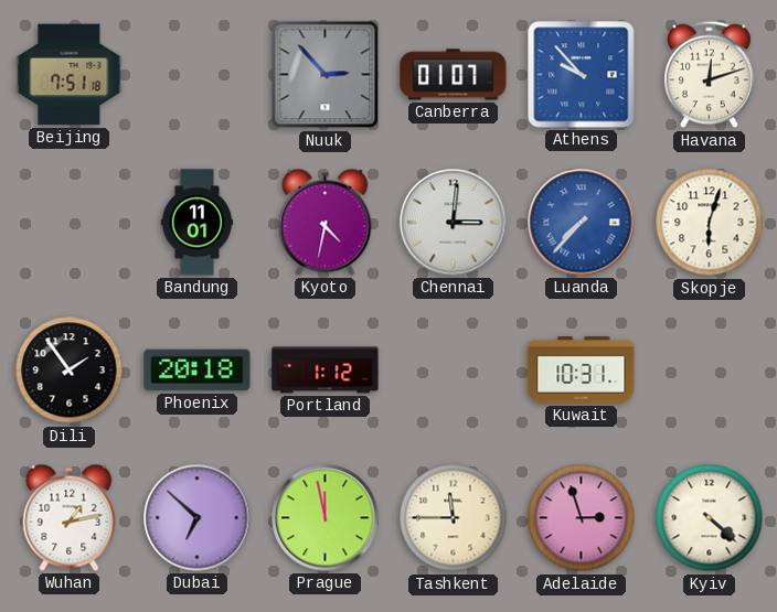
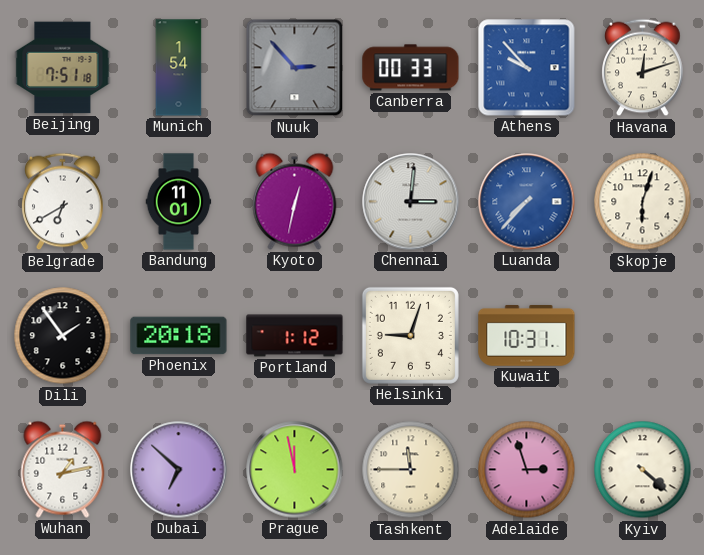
Munich: none -> 1:54
Canberra: 01:07 -> 00:33
Belgrade: none -> 6:40
Kyoto: 4:32 -> 12:32
Helsinki: none -> 9:03
